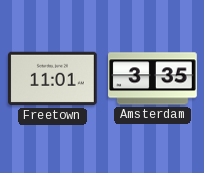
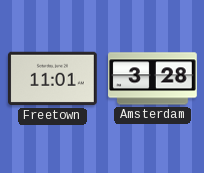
Amsterdam: 3:35 -> 3:28
